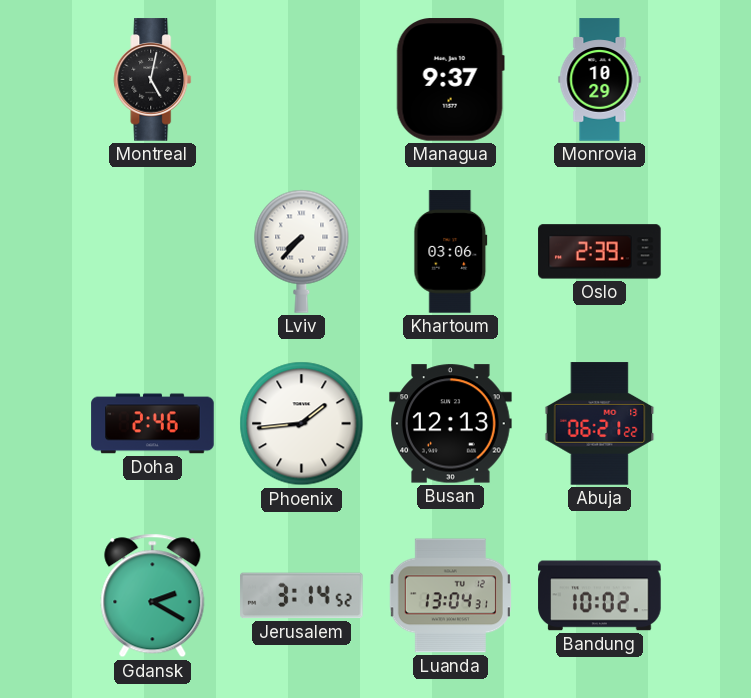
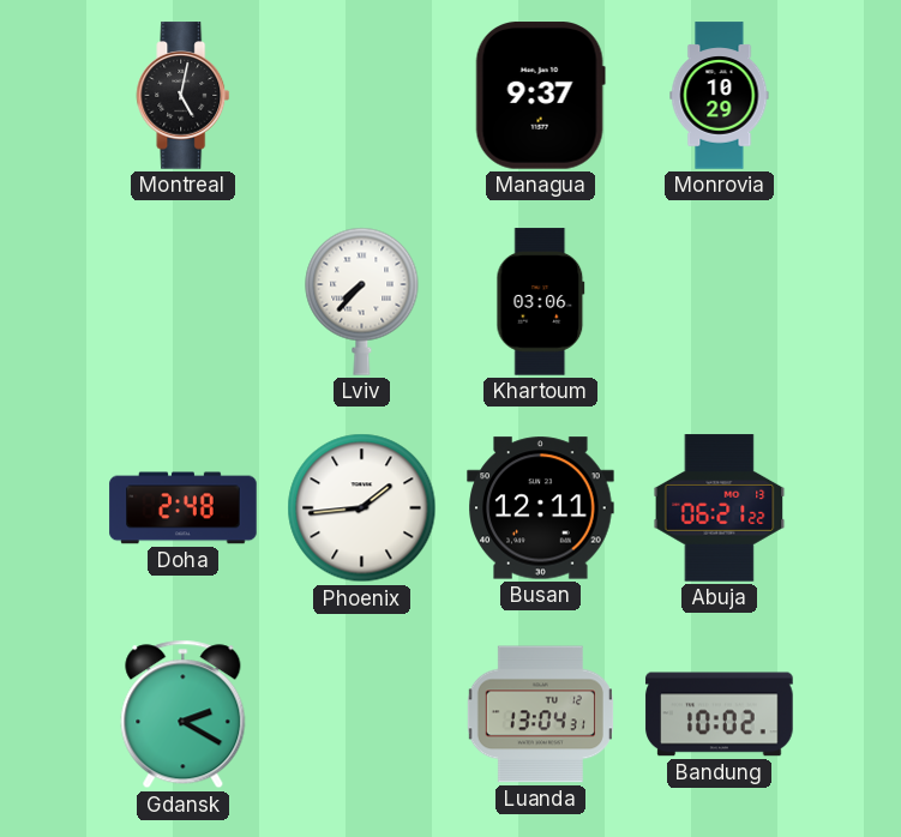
Oslo: 2:39 -> none
Doha: 2:46 -> 2:48
Busan: 12:13 -> 12:11
Jerusalem: 3:14 -> none
